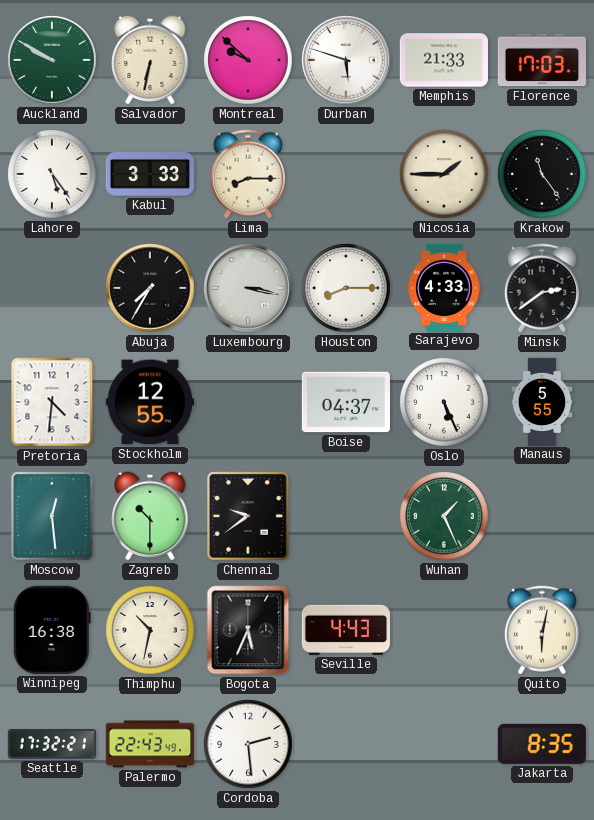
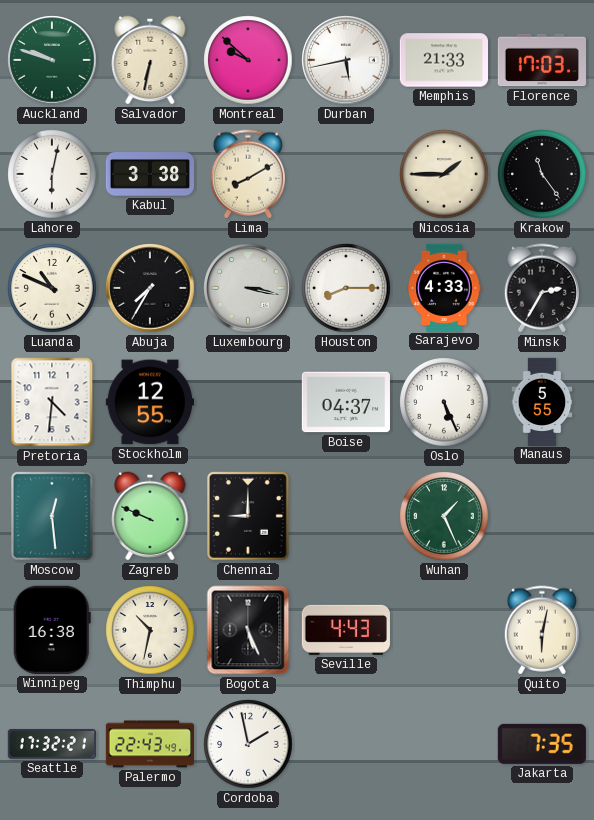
Auckland: 9:50 -> 9:48
Durban: 5:48 -> 5:43
Lahore: 5:24 -> 6:02
Kabul: 3:33 -> 3:38
Lima: 8:15 -> 8:10
Luanda: none -> 10:49
Minsk: 2:39 -> 2:35
Zagreb: 10:30 -> 9:49
Chennai: 9:39 -> 9:00
Bogota: 5:34 -> 5:26
Cordoba: 2:29 -> 1:58
Jakarta: 8:35 -> 7:35
